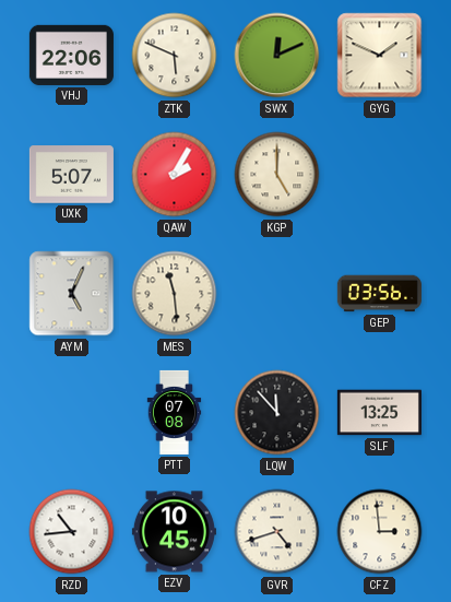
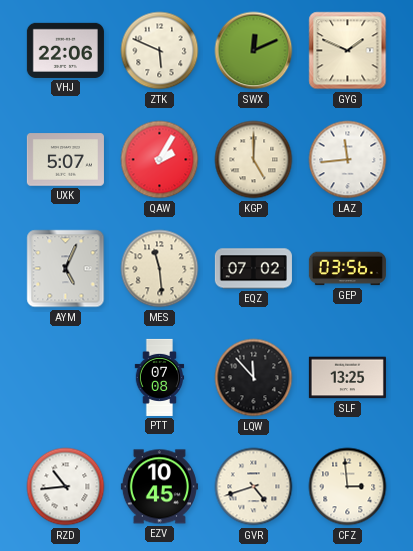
LAZ: none -> 11:44
EQZ: none -> 07:02
